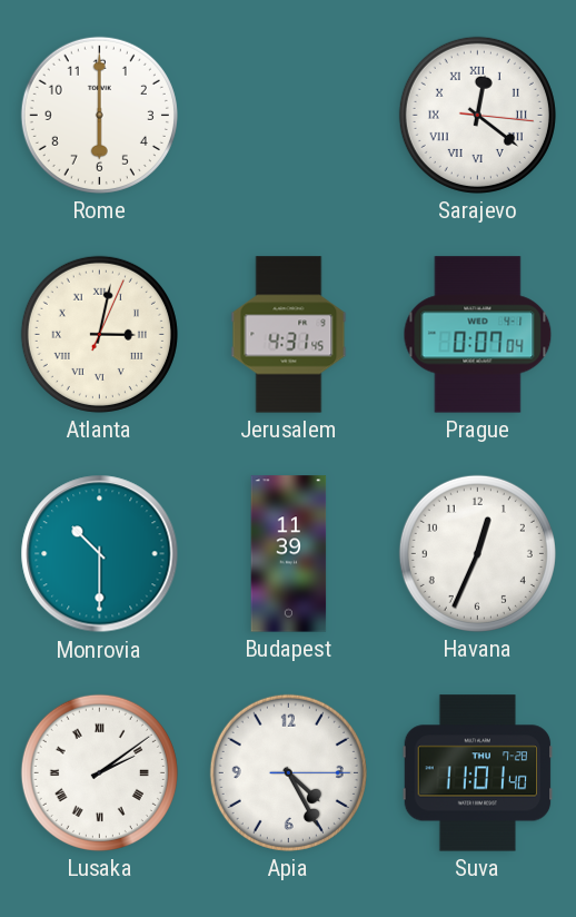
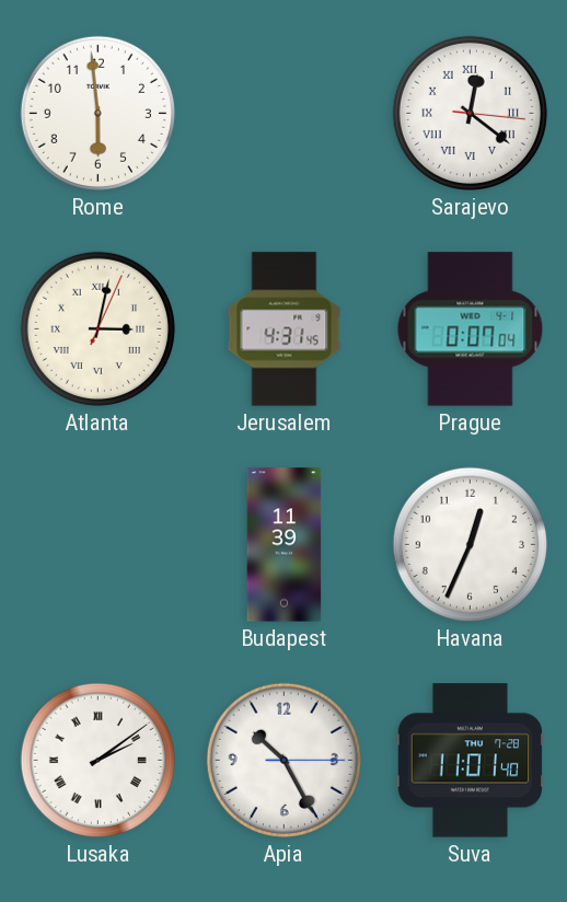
Rome: 6:00 -> 5:59
Monrovia: 10:30 -> none
Apia: 4:25 -> 10:25
